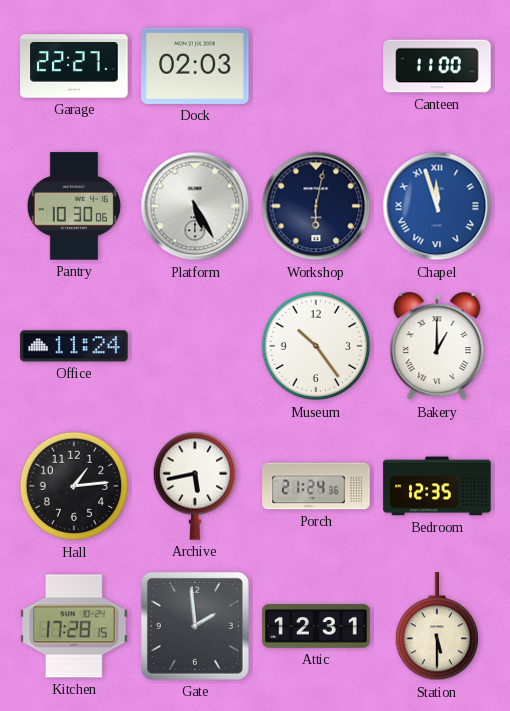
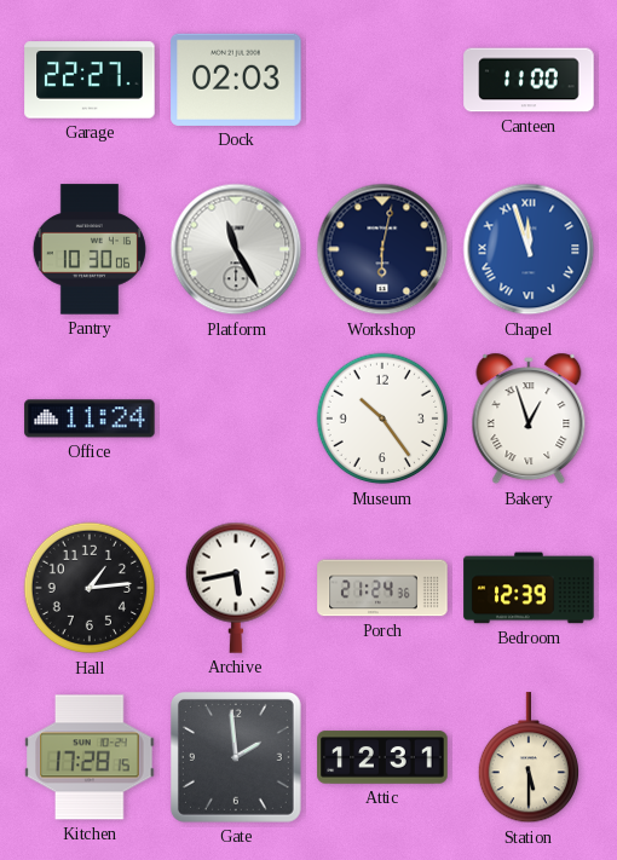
Platform: 5:25 -> 11:25
Bakery: 1:00 -> 12:57
Bedroom: 12:35 -> 12:39
